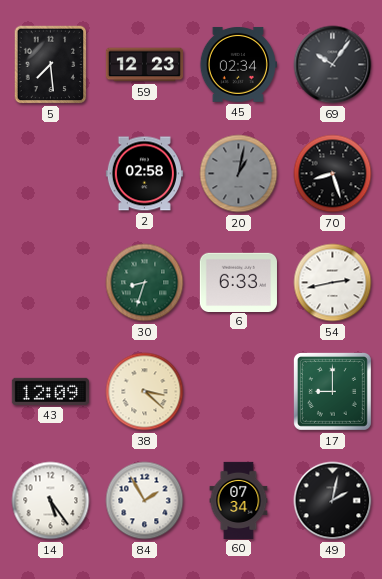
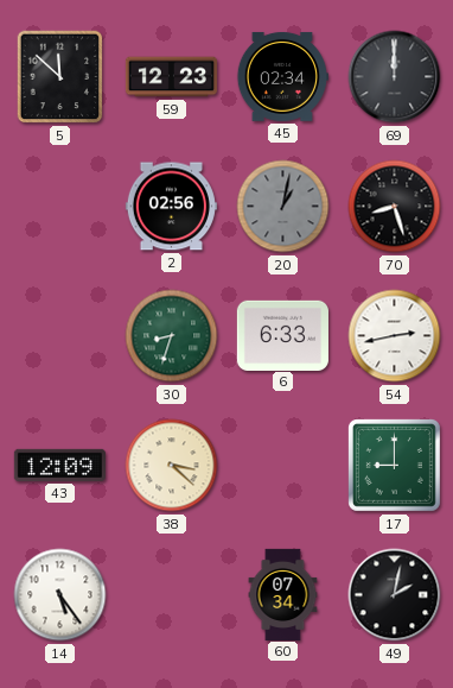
5: 7:29 -> 11:52
69: 10:06 -> 12:00
2: 02:58 -> 02:56
84: 1:55 -> none
